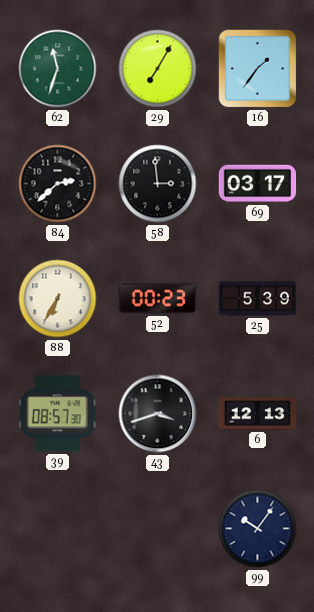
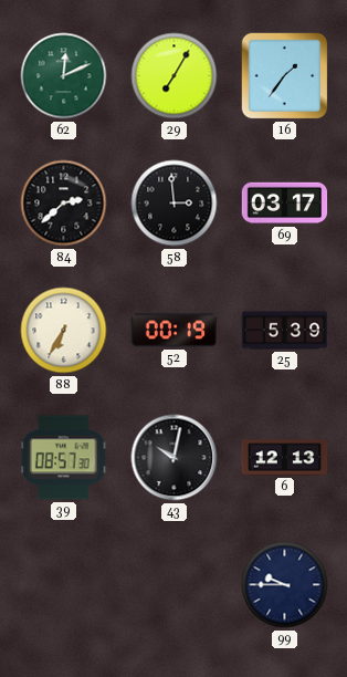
62: 11:33 -> 12:11
52: 00:23 -> 00:19
43: 3:42 -> 10:02
99: 10:06 -> 9:45
